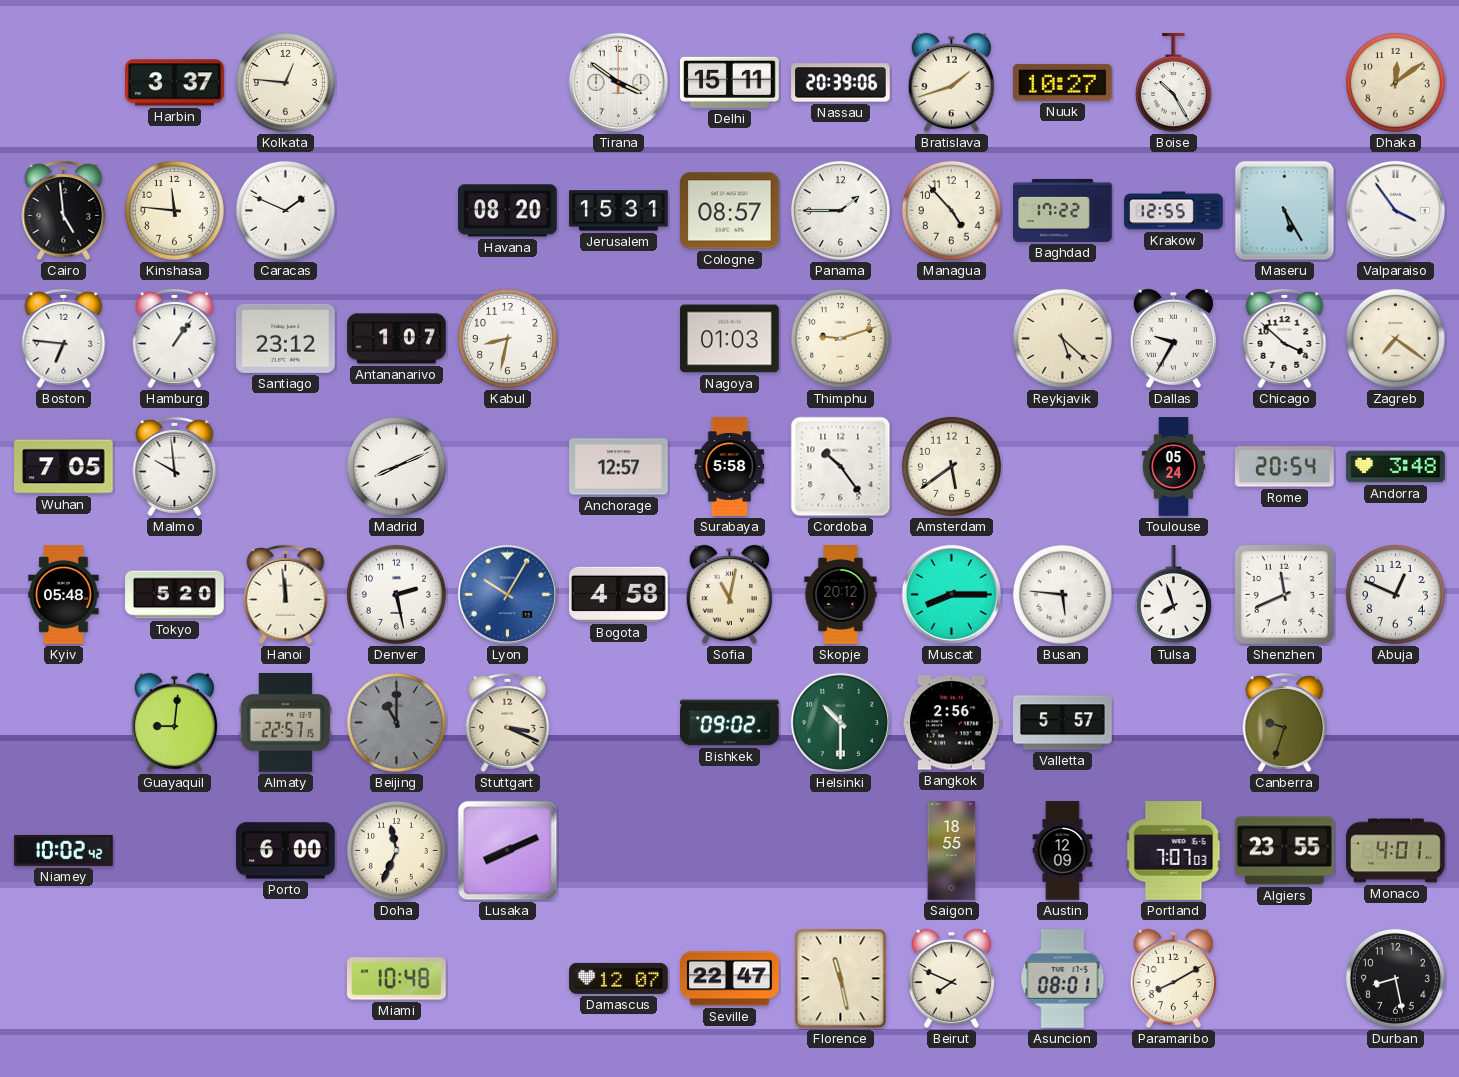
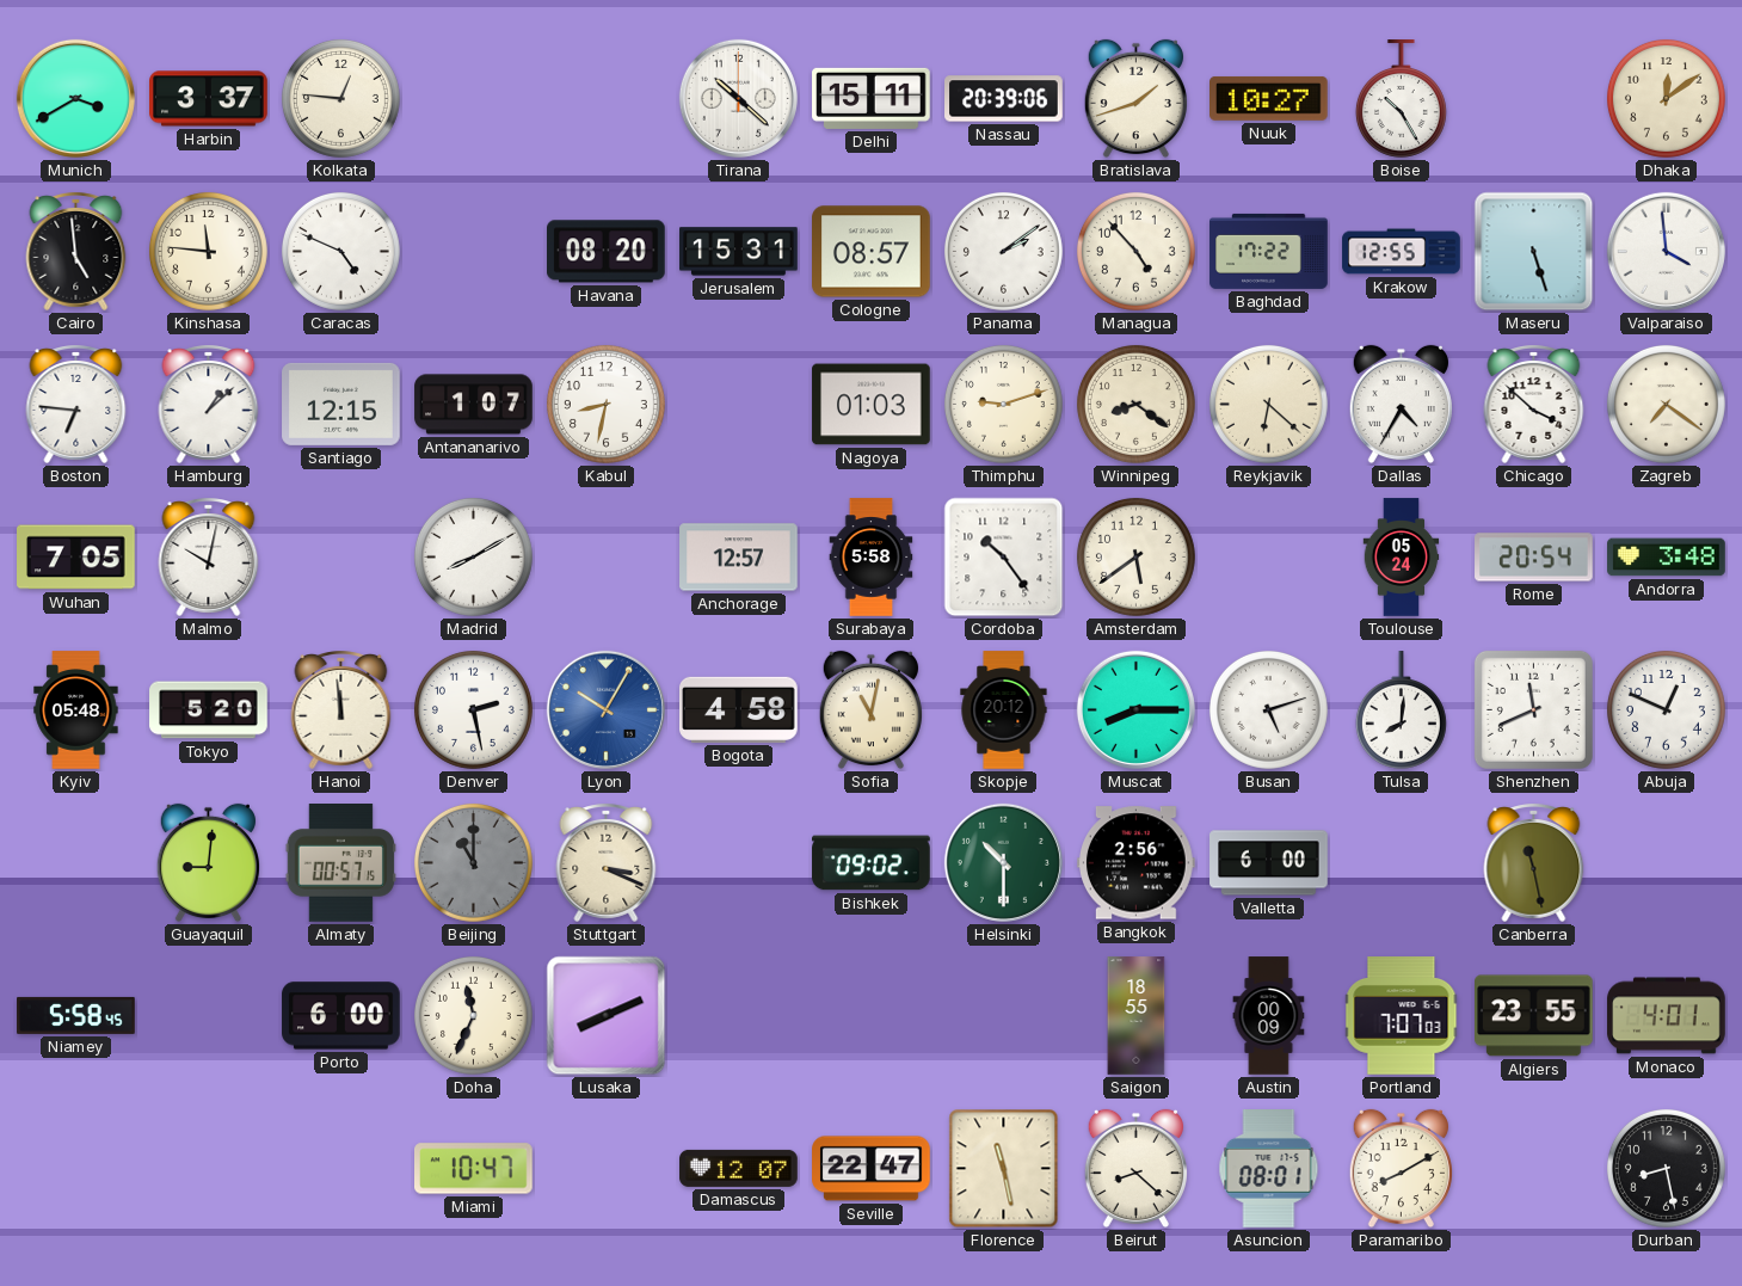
Munich: none -> 3:40
Tirana: 3:51 -> 10:22
Caracas: 1:49 -> 4:49
Panama: 1:45 -> 2:09
Maseru: 5:25 -> 5:27
Valparaiso: 3:54 -> 3:59
Hamburg: 1:06 -> 1:08
Santiago: 23:12 -> 12:15
Winnipeg: none -> 8:21
Reykjavik: 5:22 -> 6:22
Dallas: 9:35 -> 4:35
Malmo: 9:59 -> 10:02
Madrid: 8:11 -> 8:10
Busan: 5:46 -> 5:12
Tulsa: 7:57 -> 8:01
Almaty: 22:57 -> 00:57
Valletta: 5:57 -> 6:00
Canberra: 9:33 -> 11:28
Niamey: 10:02 -> 5:58
Austin: 12:09 -> 00:09
Miami: 10:48 -> 10:47
Beirut: 7:49 -> 8:22
